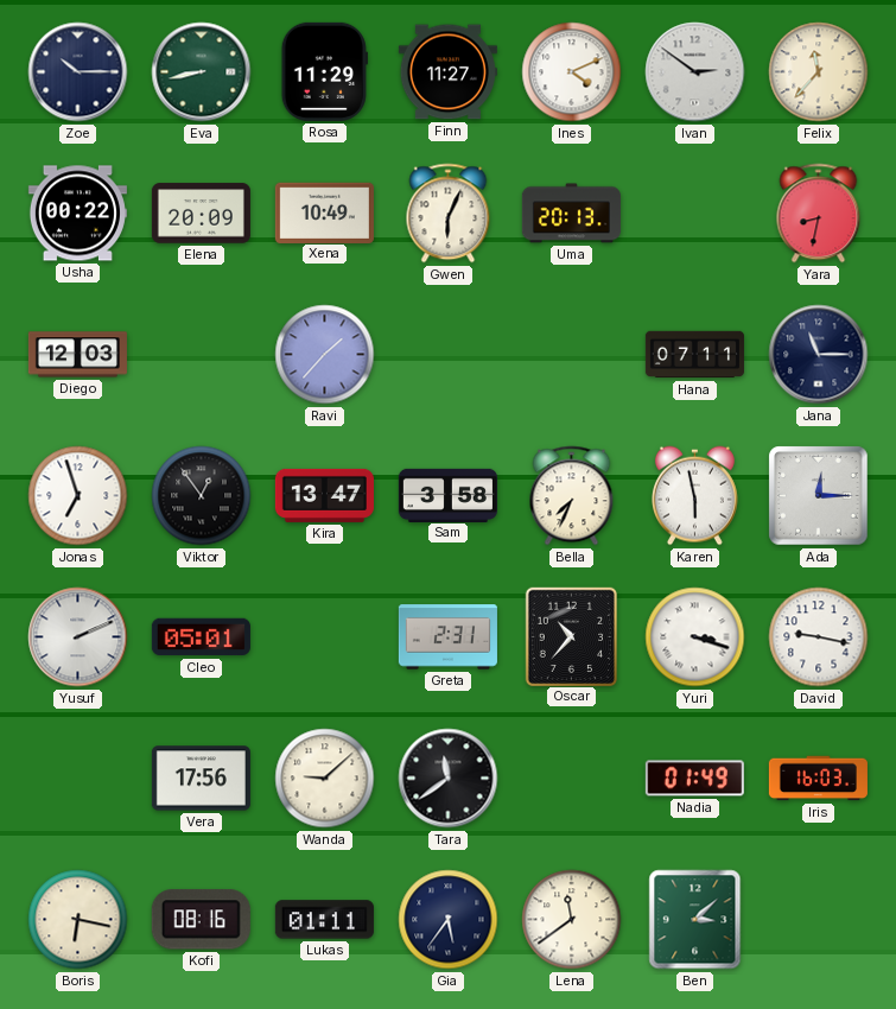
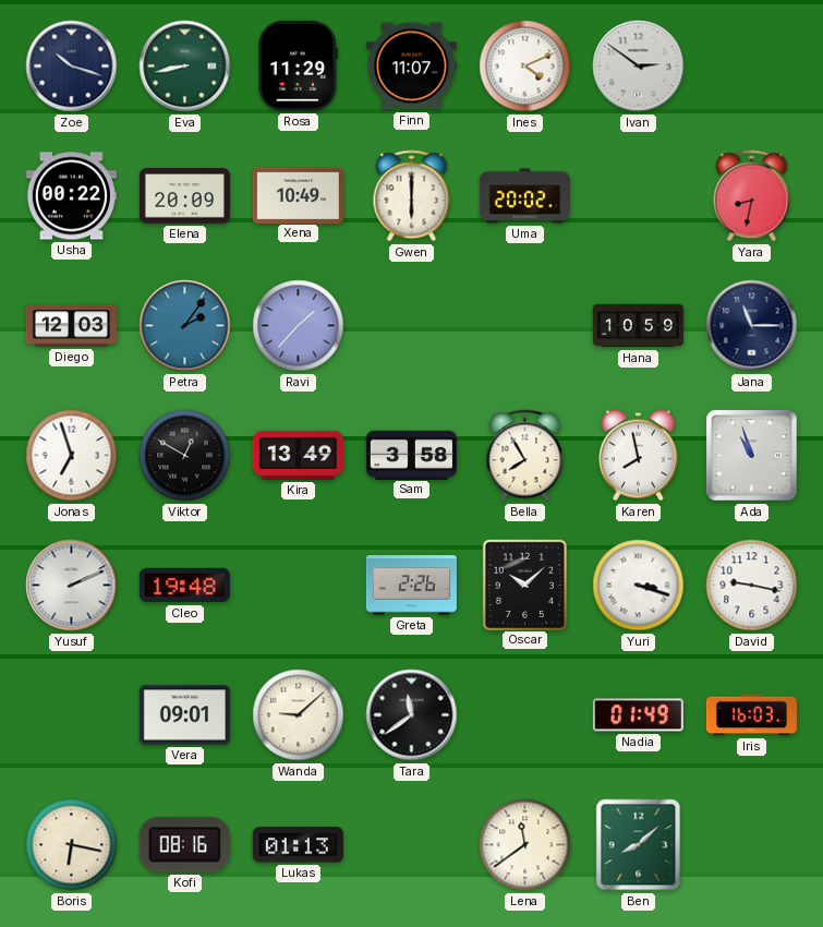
Zoe: 10:15 -> 10:18
Finn: 11:27 -> 11:07
Felix: 11:37 -> none
Gwen: 6:04 -> 6:00
Uma: 20:13 -> 20:02
Petra: none -> 2:06
Hana: 07:11 -> 10:59
Viktor: 12:54 -> 12:50
Kira: 13:47 -> 13:49
Bella: 7:34 -> 7:55
Karen: 5:58 -> 7:58
Ada: 12:15 -> 10:57
Cleo: 05:01 -> 19:48
Greta: 2:31 -> 2:26
Oscar: 10:37 -> 10:08
Vera: 17:56 -> 09:01
Lukas: 01:11 -> 01:13
Gia: 5:36 -> none
Ben: 3:08 -> 8:08
